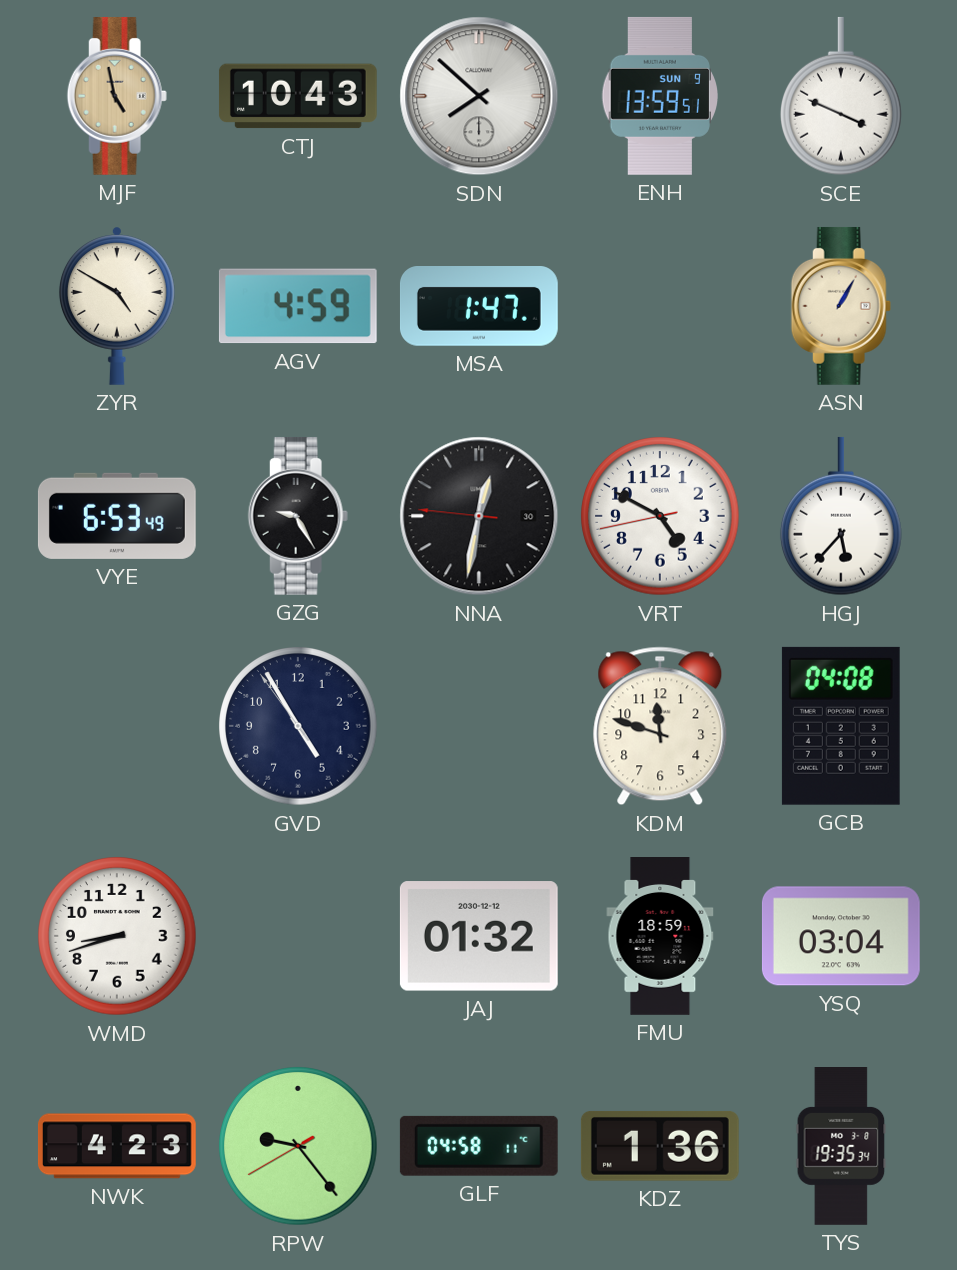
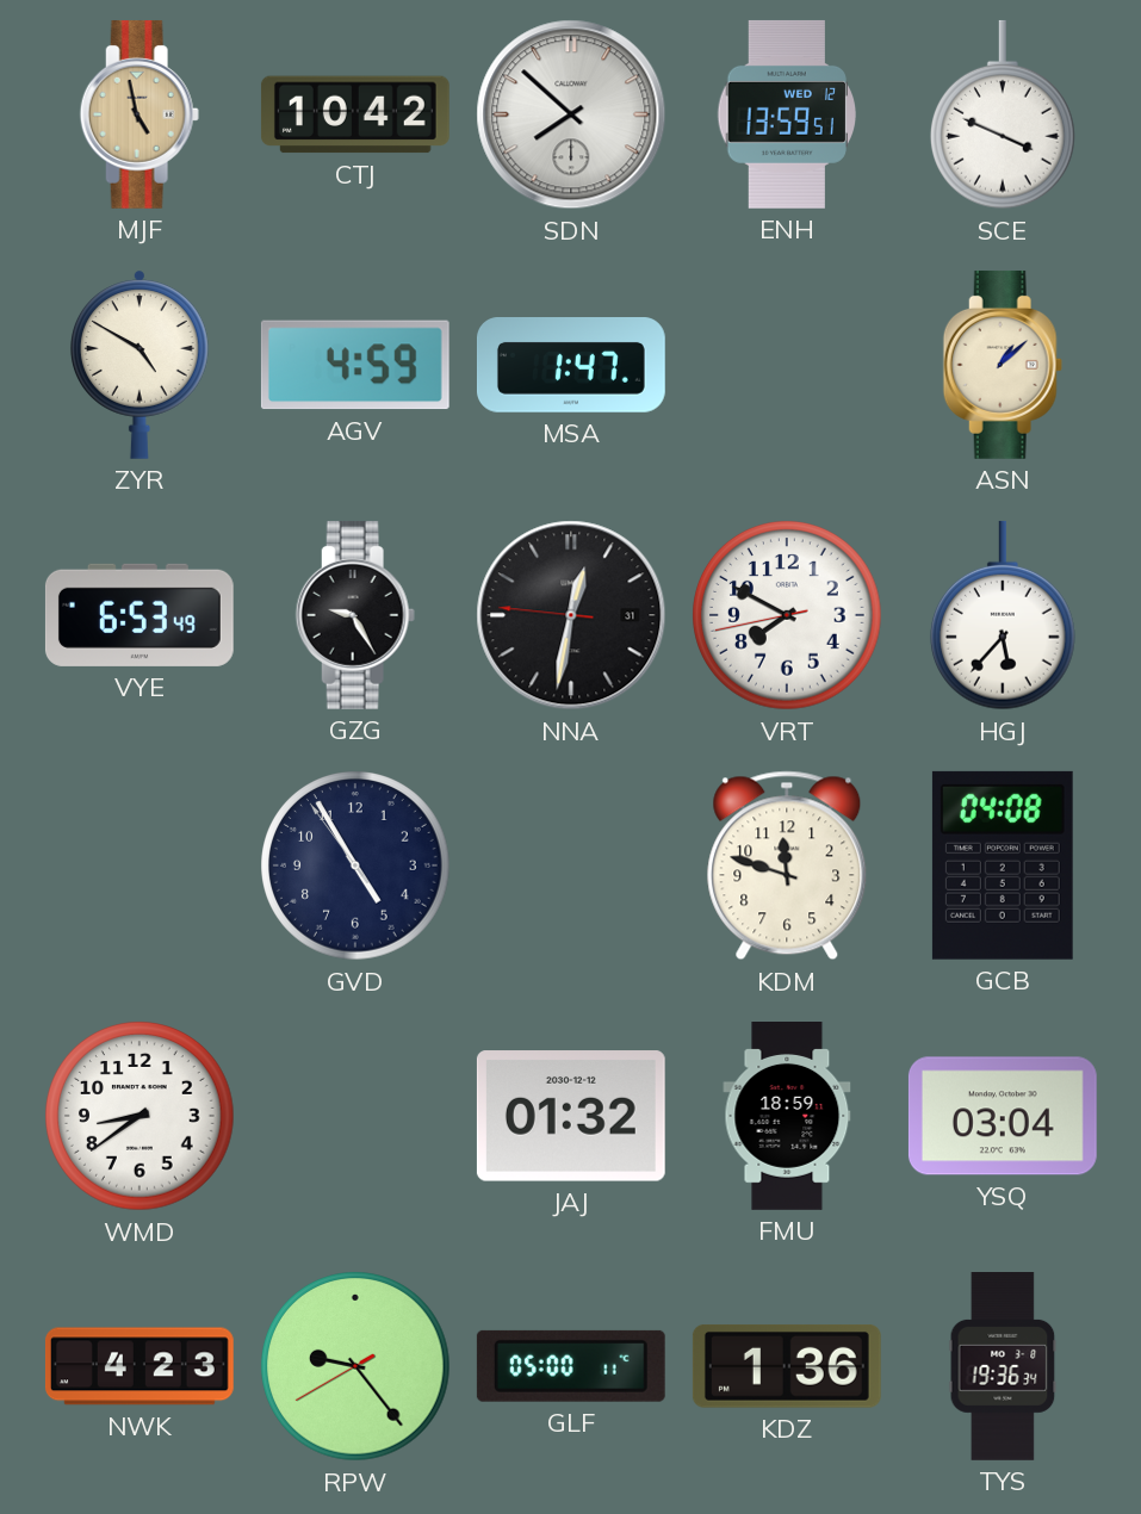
CTJ: 10:43 -> 10:42
ENH date: SUN 9 -> WED 12
ASN: 1:05 -> 1:08
NNA date: 30 -> 31
VRT: 4:49 -> 7:49
WMD: 8:42 -> 8:39
GLF: 04:58 -> 05:00
TYS: 19:35 -> 19:36
